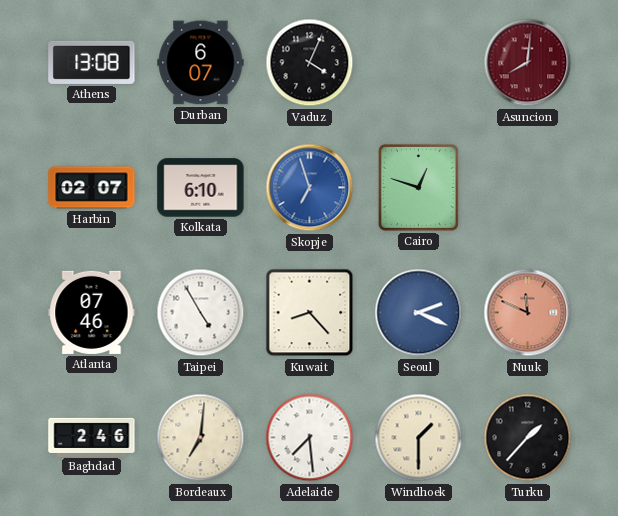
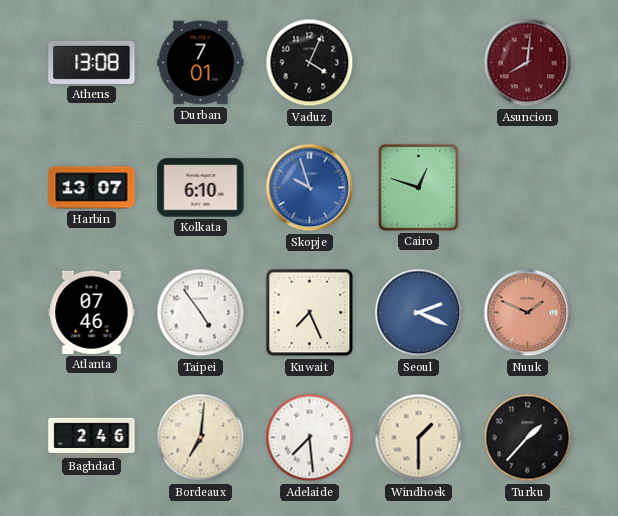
Durban: 6:07 -> 7:01
Harbin: 02:07 -> 13:07
Skopje: 6:57 -> 9:57
Taipei: 4:55 -> 4:54
Kuwait: 8:23 -> 7:26
Nuuk: 11:49 -> 1:49
